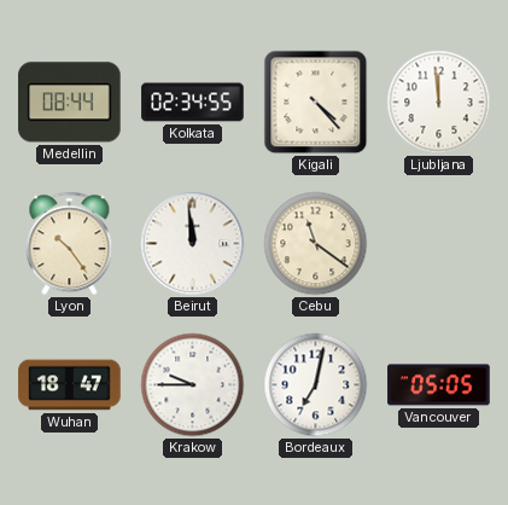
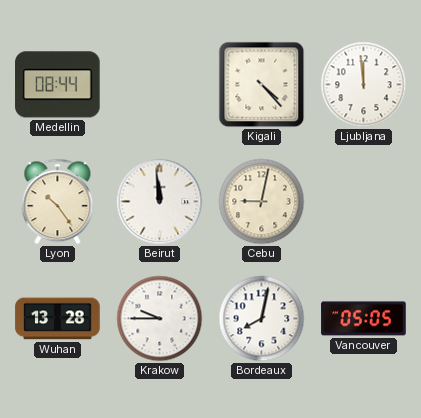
Kolkata: 02:34 -> none
Cebu: 11:21 -> 9:02
Wuhan: 18:47 -> 13:28
Bordeaux: 7:02 -> 8:02
